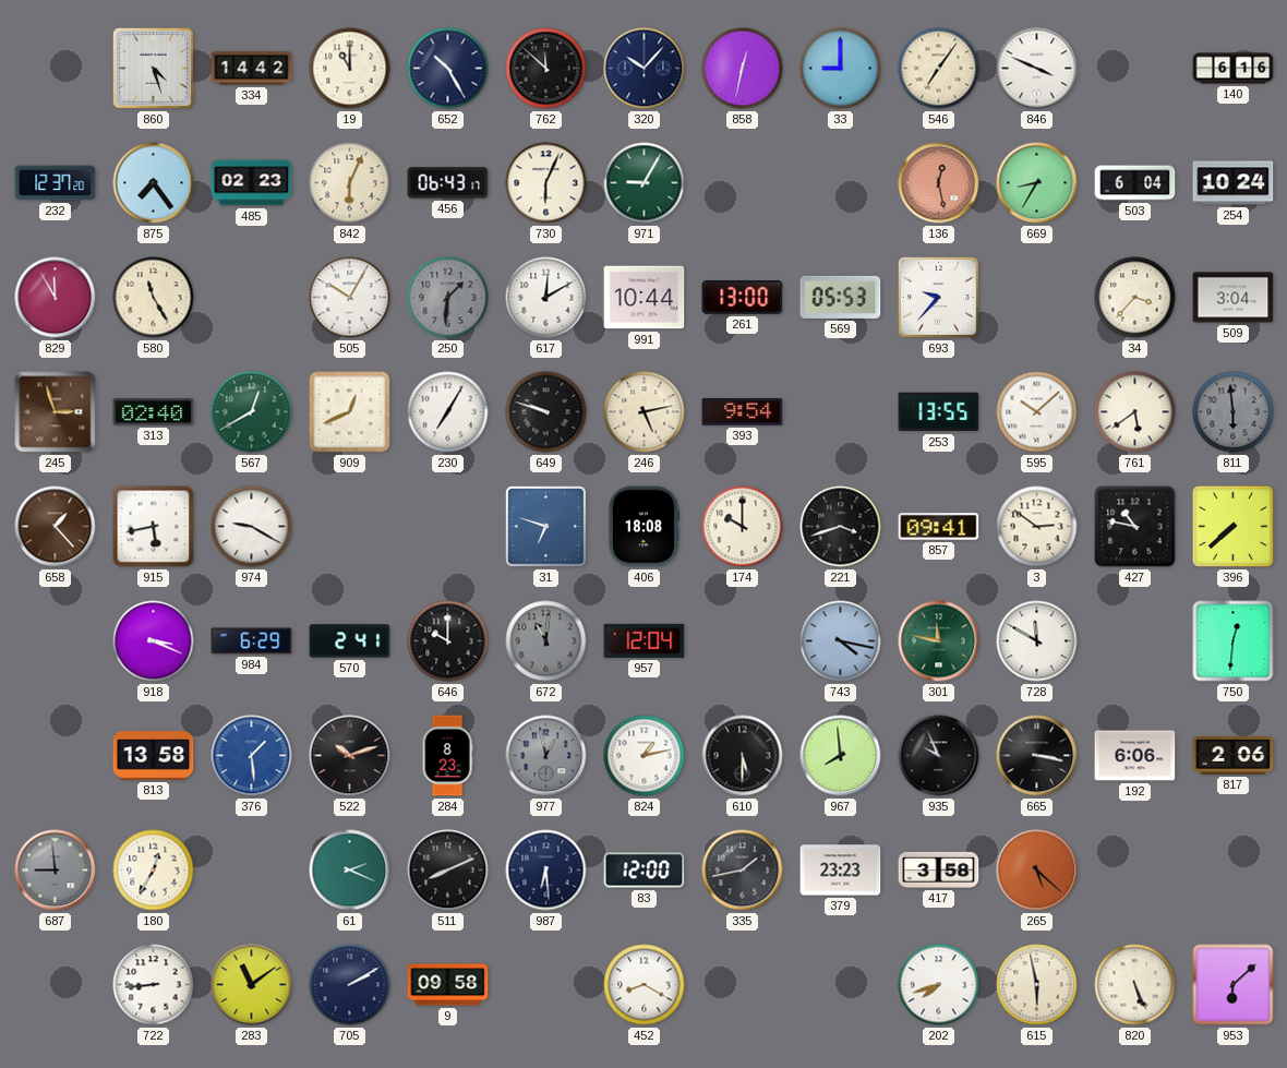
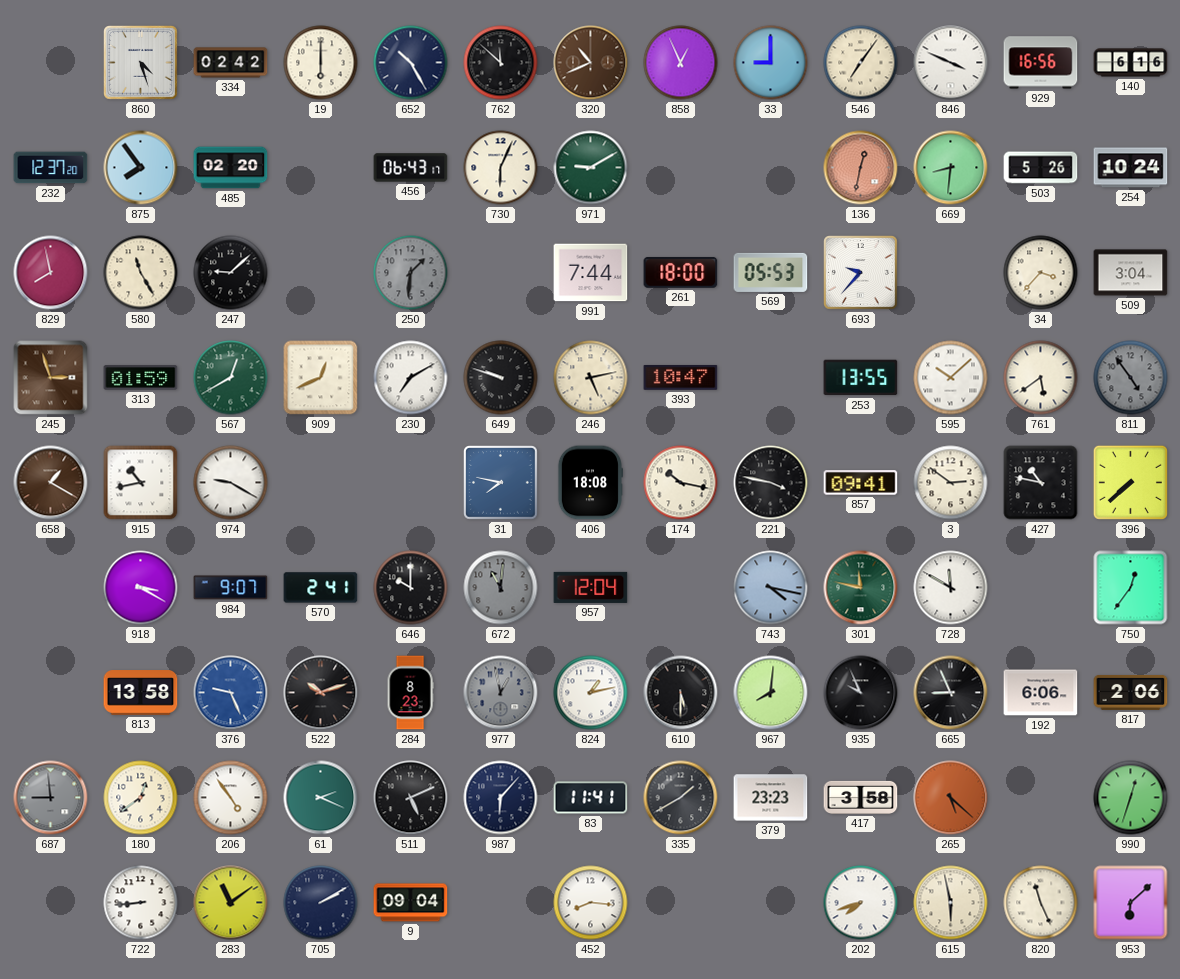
334: 14:42 -> 02:42
19: 11:00 -> 6:00
320: 10:07 -> 10:41
320 dial: navy -> brown
858: 12:32 -> 12:56
929: none -> 16:56
875: 7:24 -> 7:54
485: 02:23 -> 02:20
842: 6:04 -> none
971: 9:05 -> 9:10
136: 12:28 -> 12:32
669: 8:35 -> 8:31
503: 6:04 -> 5:26
829: 11:55 -> 7:58
247: none -> 9:08
505: 10:05 -> none
617: 12:10 -> none
991: 10:44 -> 7:44
261: 13:00 -> 18:00
313: 02:40 -> 01:59
230: 7:05 -> 7:10
393: 9:54 -> 10:47
811: 5:59 -> 4:54
658: 1:23 -> 1:20
915: 5:43 -> 10:43
31: 6:48 -> 7:47
174: 10:00 -> 10:17
221: 3:42 -> 3:47
918: 3:19 -> 3:20
984: 6:29 -> 9:07
750: 12:31 -> 12:36
376: 1:29 -> 9:26
967: 7:59 -> 8:01
665: 3:17 -> 8:56
180: 12:35 -> 12:39
206: none -> 4:54
511: 8:11 -> 5:11
987: 6:29 -> 6:07
83: 12:00 -> 11:41
335: 1:43 -> 1:40
990: none -> 12:33
9: 09:58 -> 09:04
452: 8:20 -> 8:16
820: 5:26 -> 11:26
